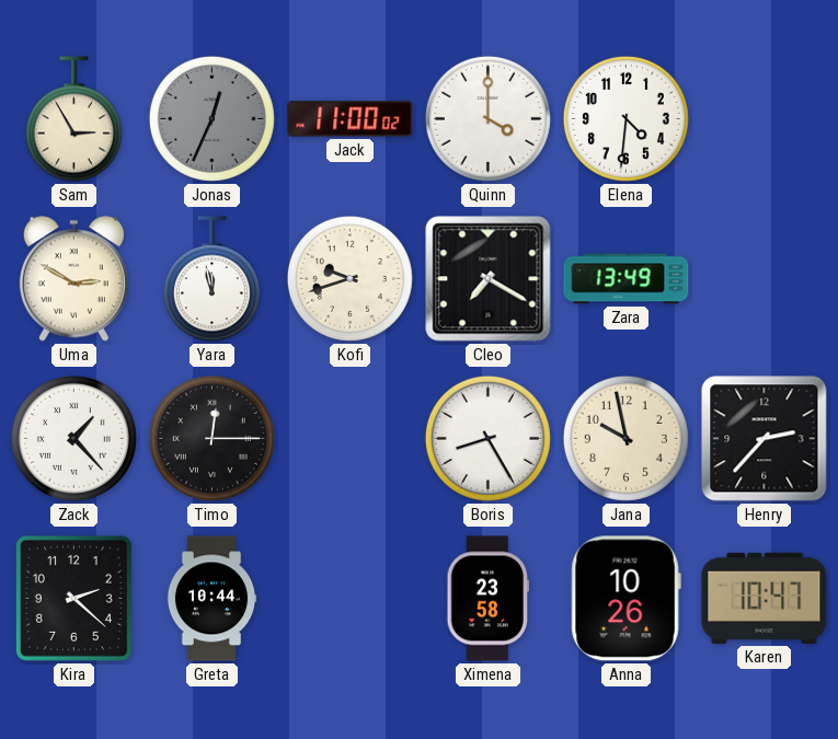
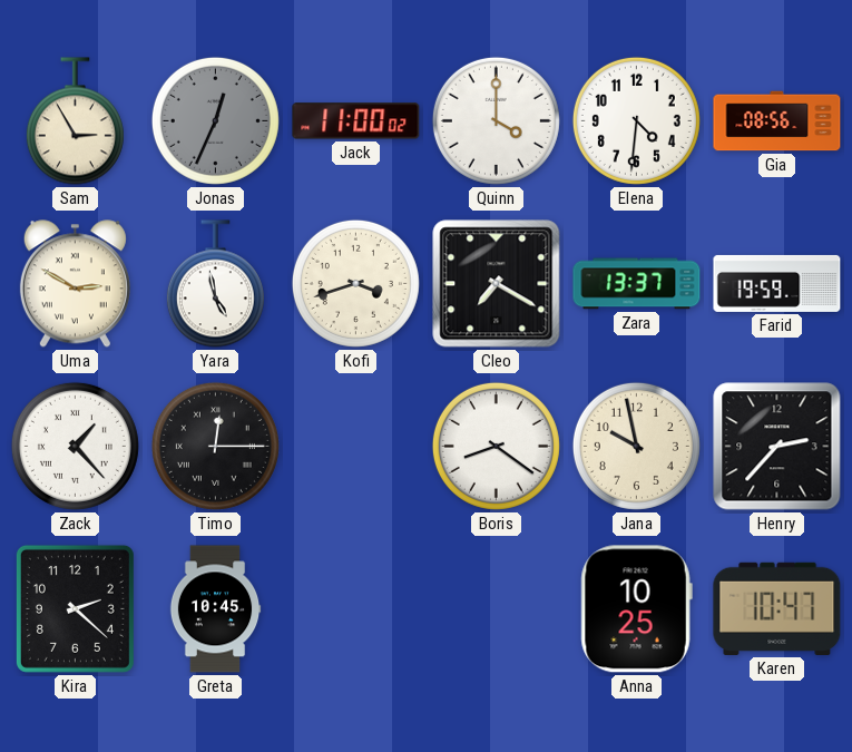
Gia: none -> 08:56
Yara: 11:58 -> 4:58
Kofi: 9:42 -> 3:42
Zara: 13:49 -> 13:37
Farid: none -> 19:59
Boris: 8:25 -> 8:21
Greta: 10:44 -> 10:45
Ximena: 23:58 -> none
Anna: 10:26 -> 10:25
